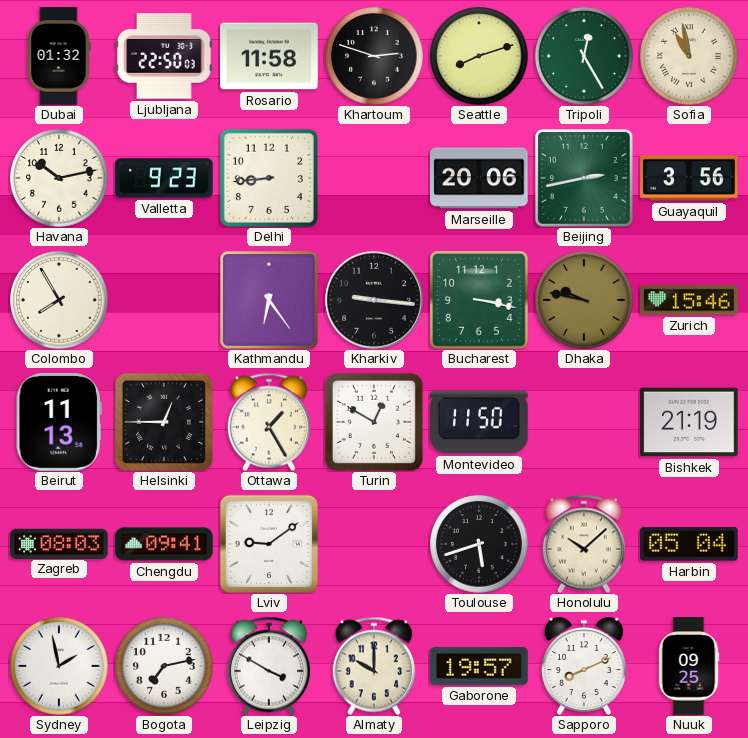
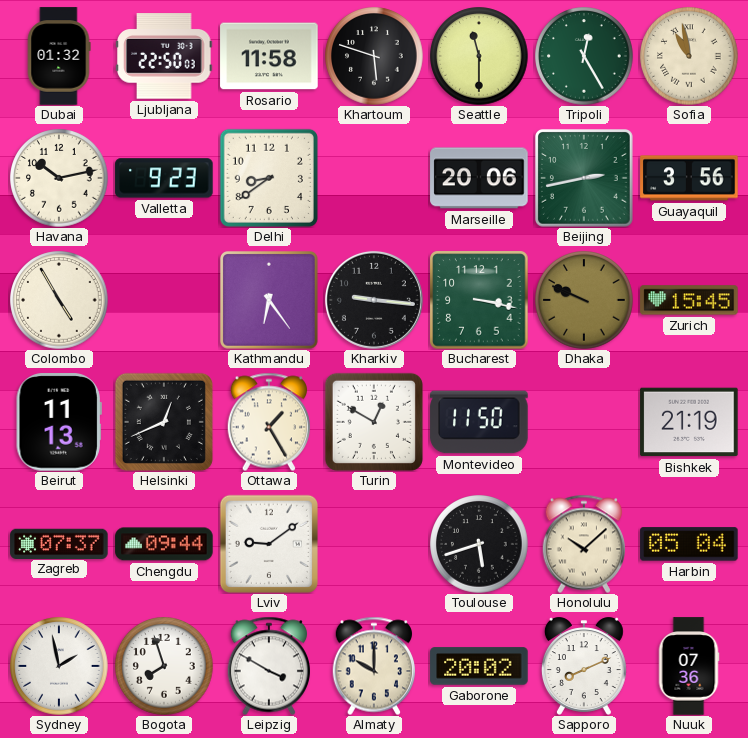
Khartoum: 2:48 -> 5:48
Seattle: 8:12 -> 11:30
Delhi: 8:44 -> 8:39
Colombo: 7:55 -> 4:55
Dhaka: 9:47 -> 9:49
Zurich: 15:46 -> 15:45
Helsinki: 12:45 -> 12:41
Zagreb: 08:03 -> 07:37
Chengdu: 09:41 -> 09:44
Bogota: 7:13 -> 7:57
Gaborone: 19:57 -> 20:02
Nuuk: 09:25 -> 07:36
